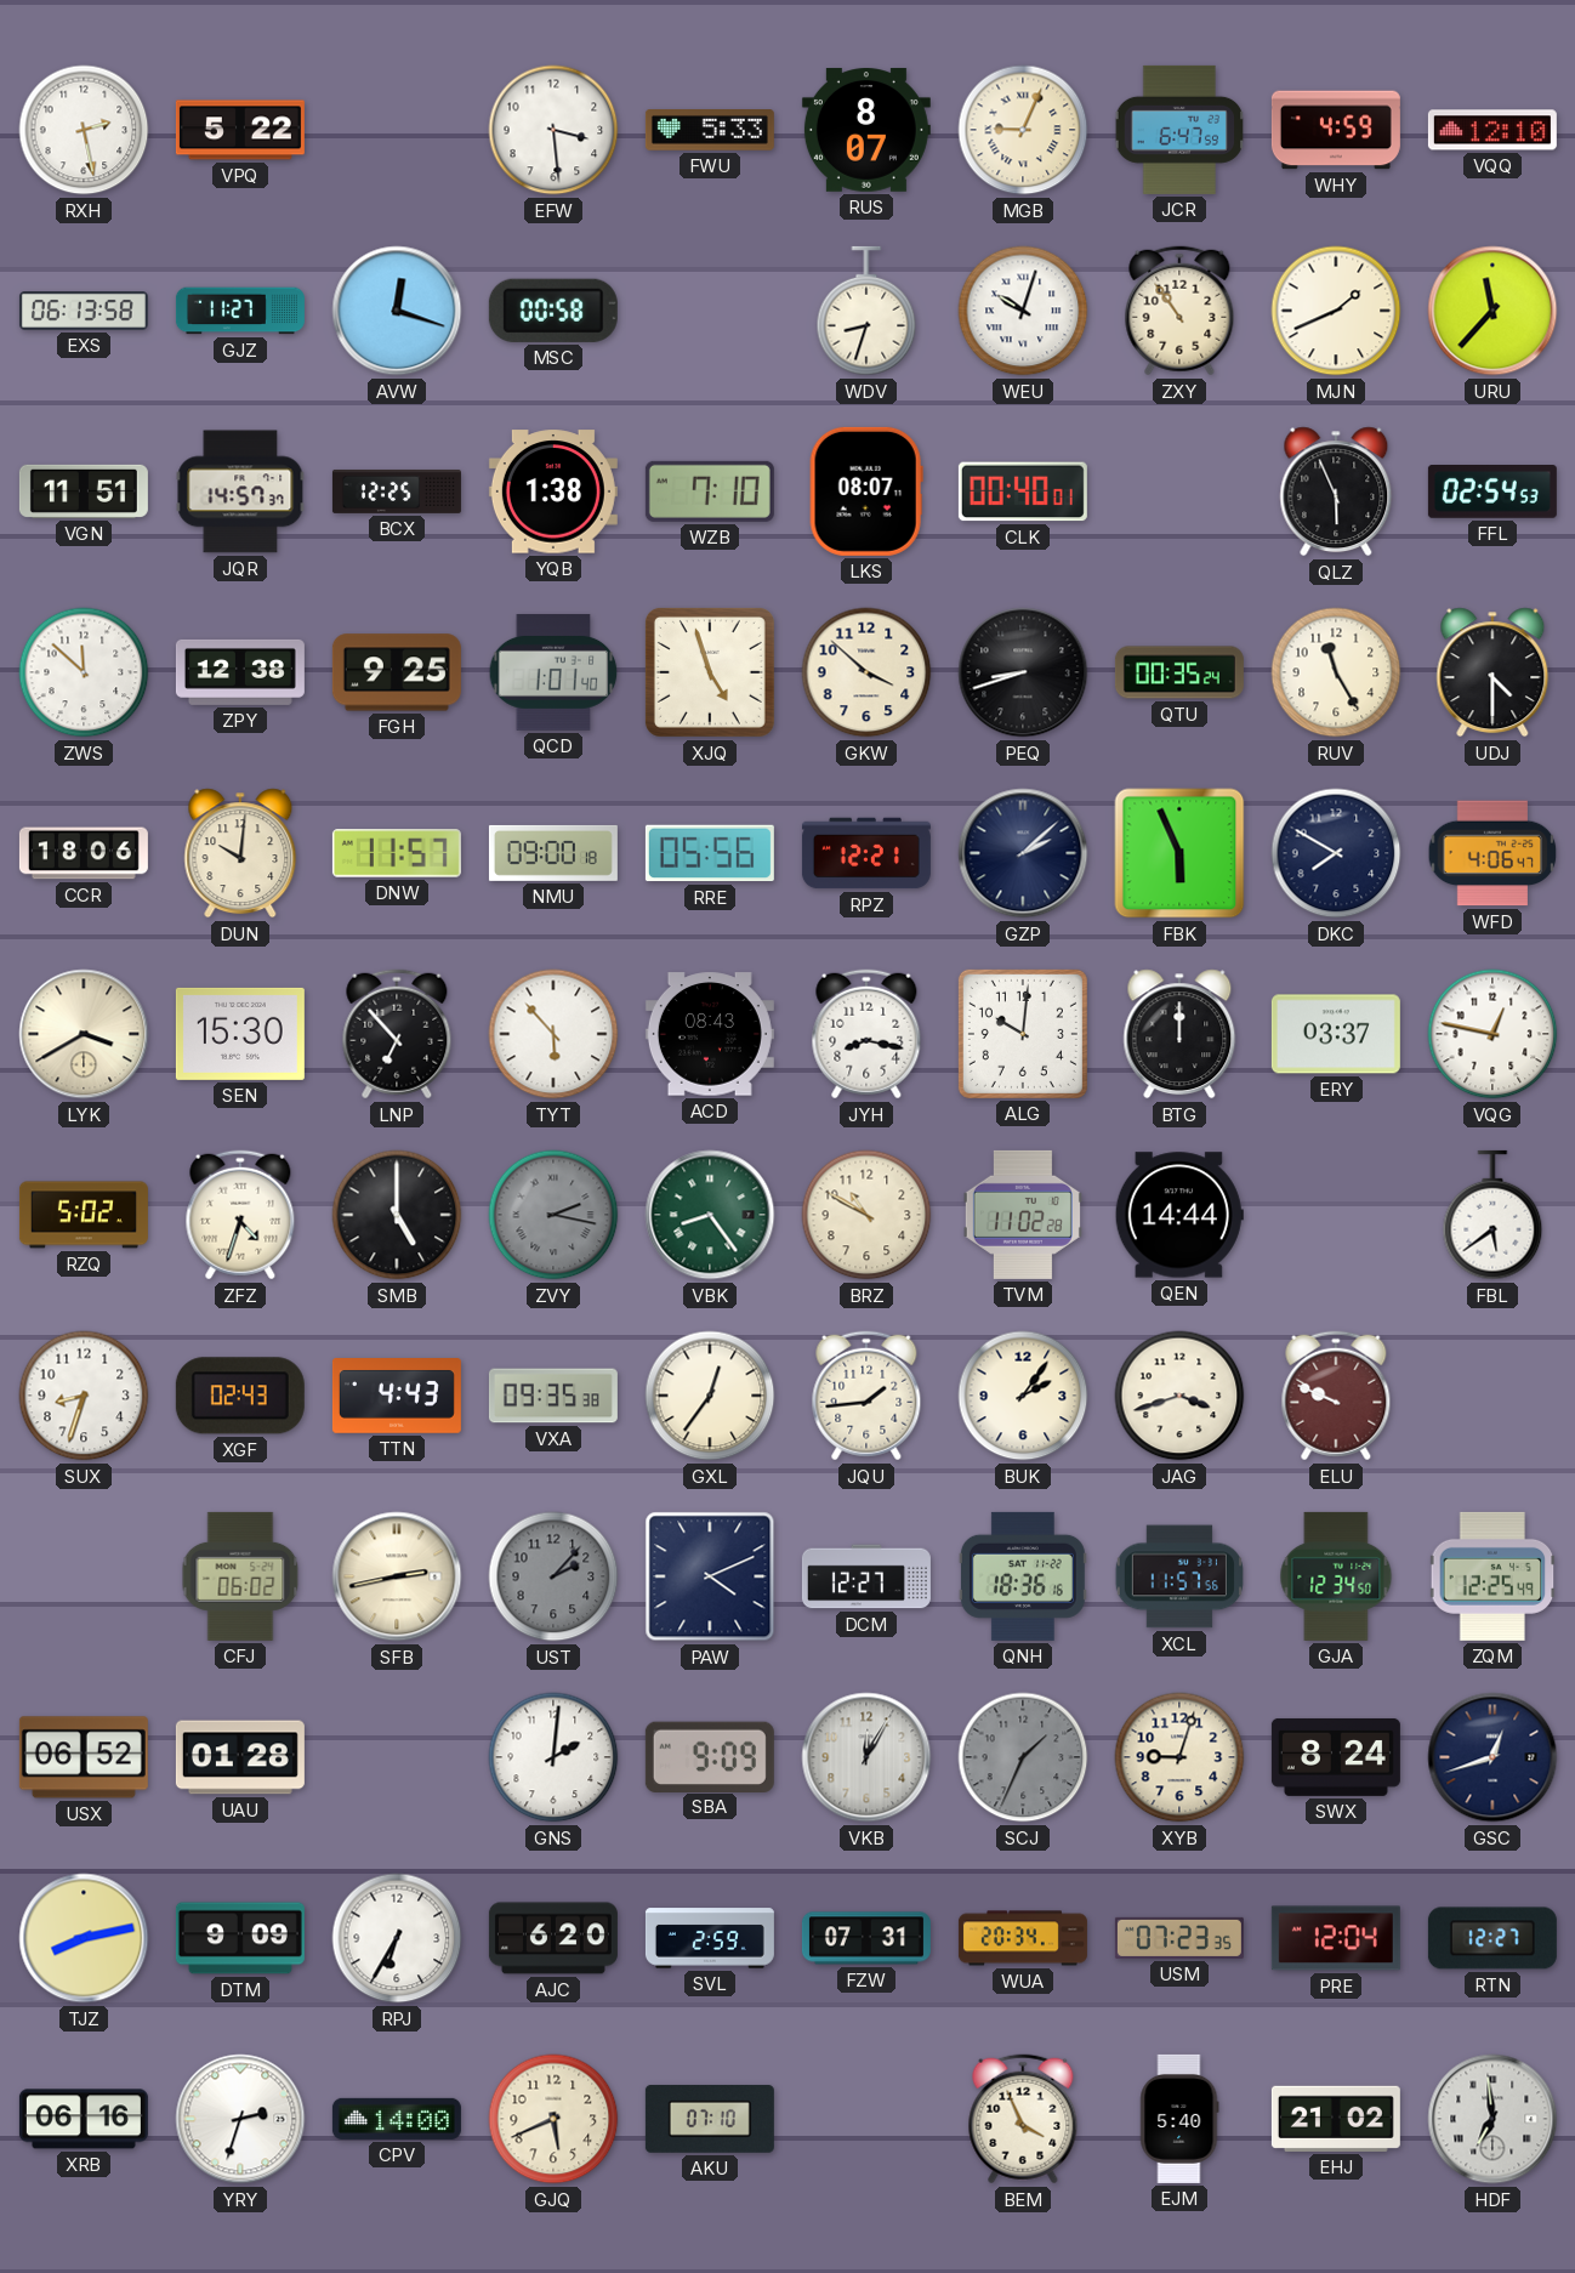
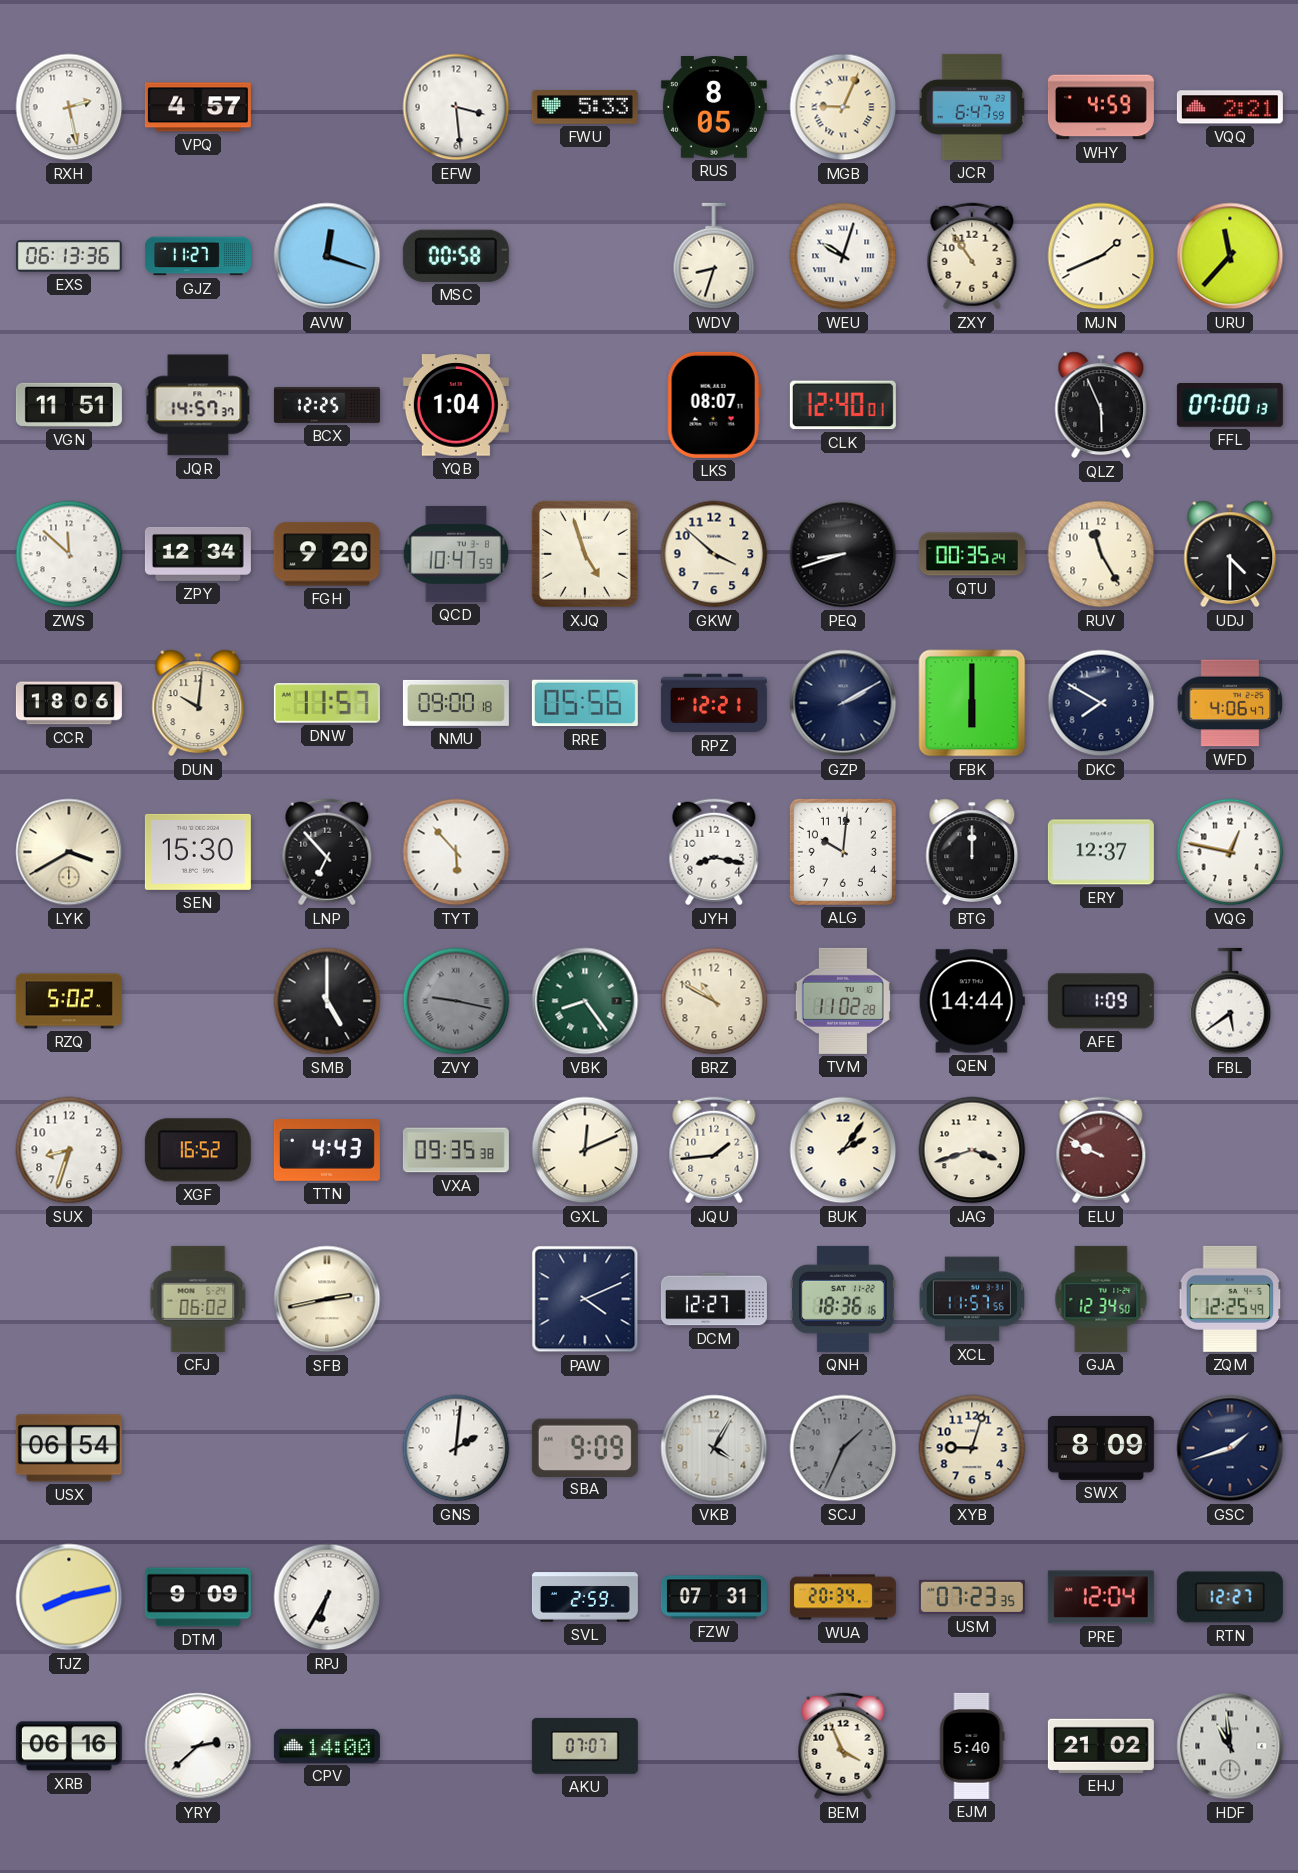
VPQ: 5:22 -> 4:57
RUS: 8:07 -> 8:05
VQQ: 12:10 -> 2:21
EXS: 06:13:58 -> 06:13:36
YQB: 1:38 -> 1:04
WZB: 7:10 -> none
CLK: 00:40 -> 12:40
FFL: 02:54 -> 07:00
ZPY: 12:38 -> 12:34
FGH: 9:25 -> 9:20
QCD: 1:01 -> 10:47
GZP: 2:08 -> 2:10
FBK: 5:56 -> 6:00
ACD: 08:43 -> none
ERY: 03:37 -> 12:37
ZFZ: 4:33 -> none
ZVY: 2:17 -> 9:17
AFE: none -> 1:09
XGF: 02:43 -> 16:52
GXL: 12:36 -> 12:11
UST: 2:07 -> none
USX: 06:52 -> 06:54
UAU: 01:28 -> none
VKB: 12:05 -> 4:05
SWX: 8:24 -> 8:09
GSC: 12:42 -> 1:42
AJC: 6:20 -> none
YRY: 2:33 -> 2:38
GJQ: 5:41 -> none
AKU: 07:10 -> 07:07
HDF: 6:59 -> 10:59
